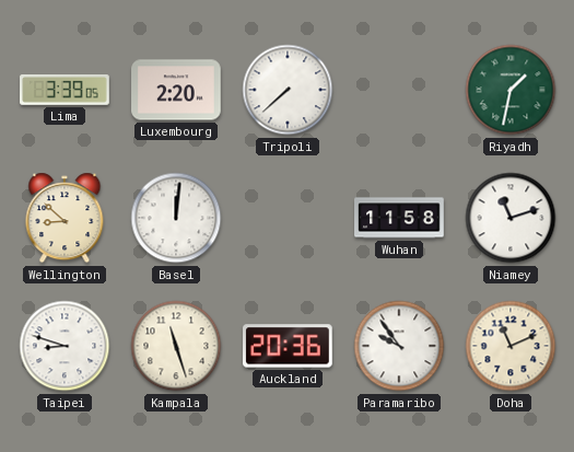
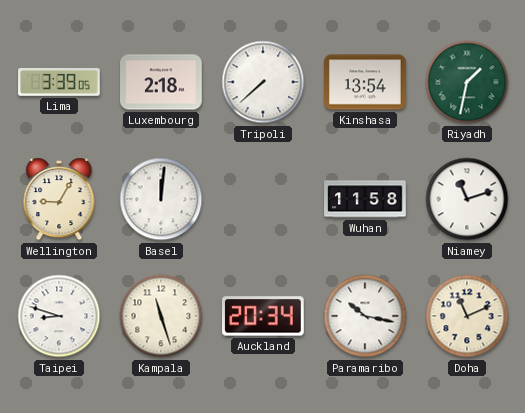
Luxembourg: 2:20 -> 2:18
Kinshasa: none -> 13:54
Wellington: 8:52 -> 9:05
Auckland: 20:36 -> 20:34
Paramaribo: 9:54 -> 10:17
